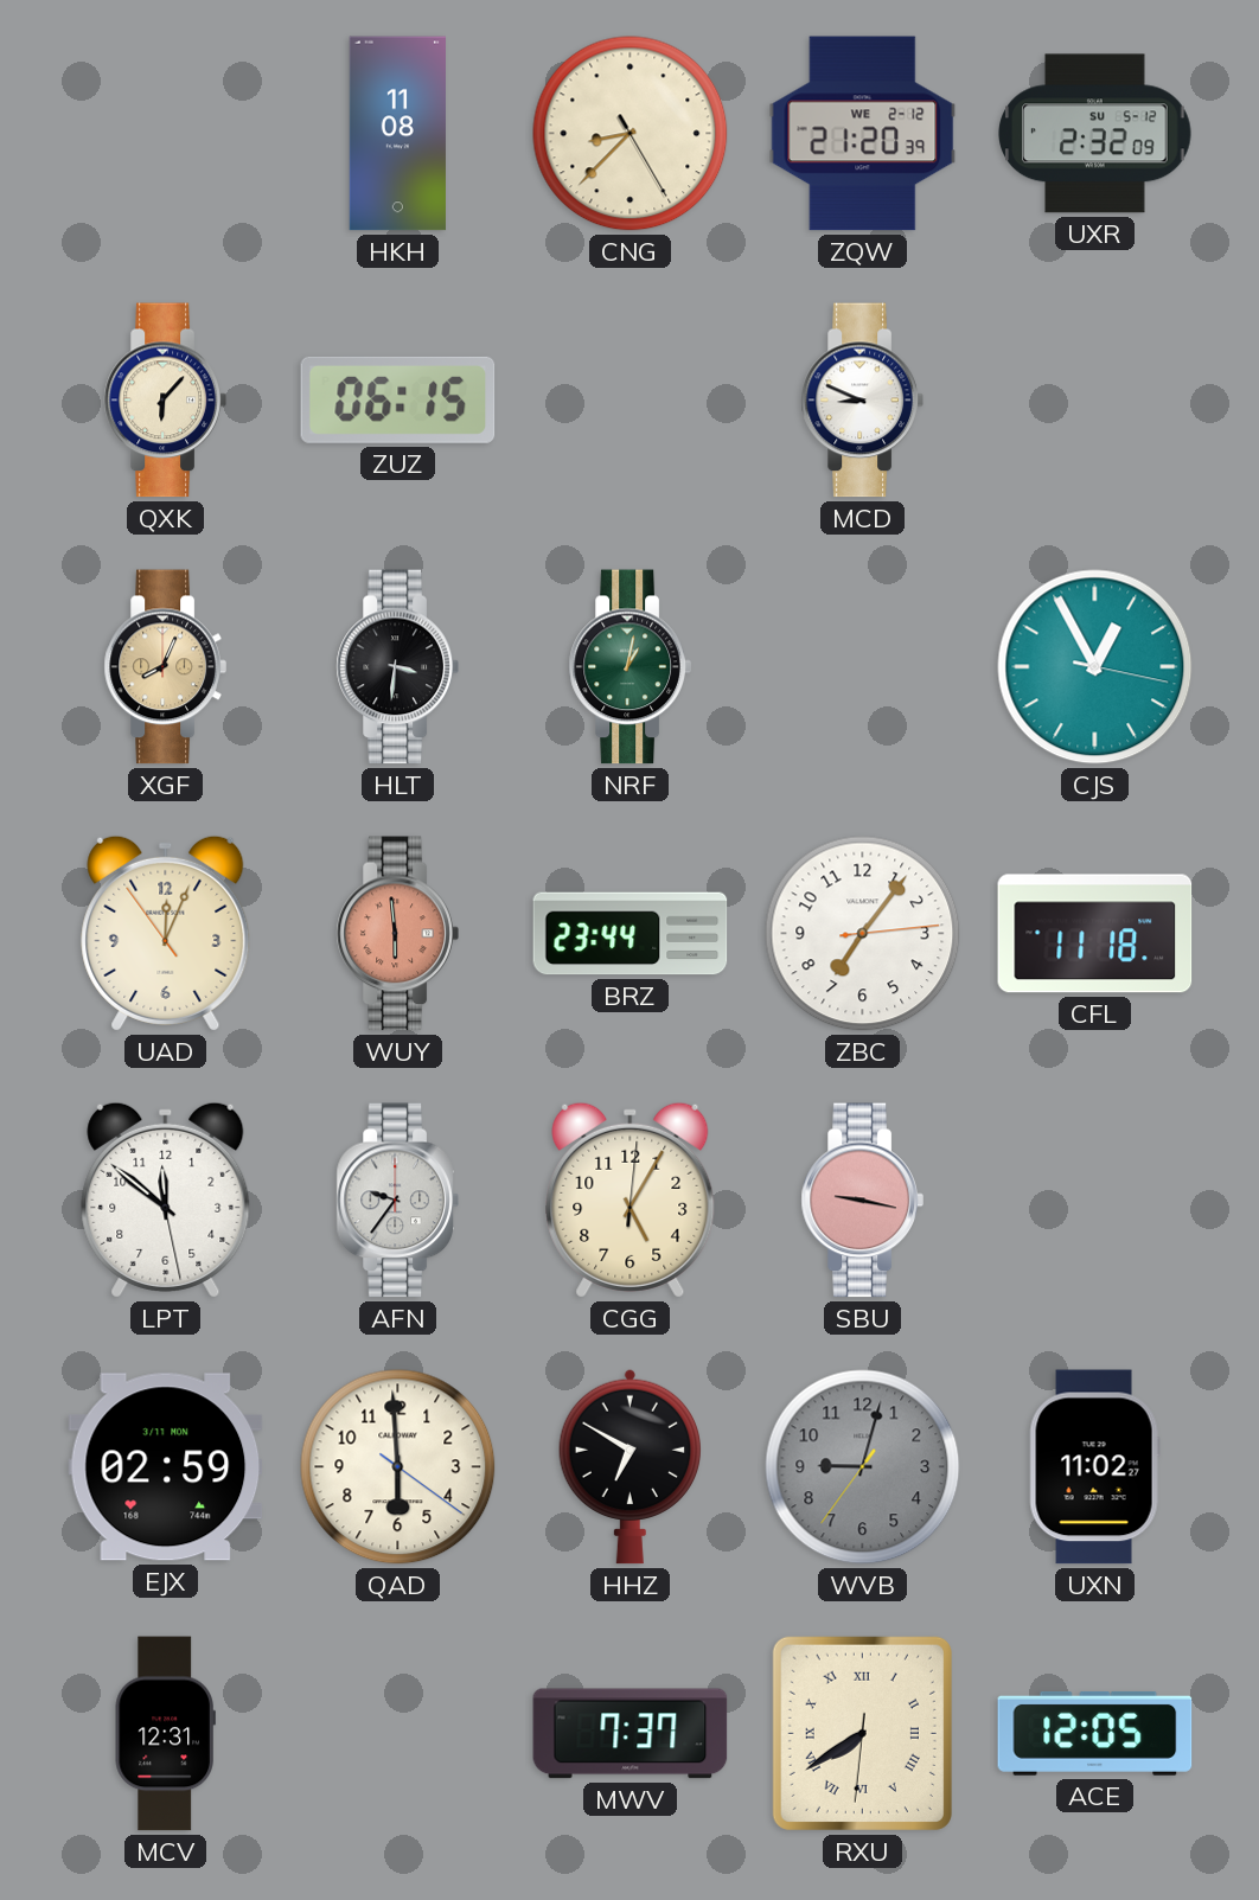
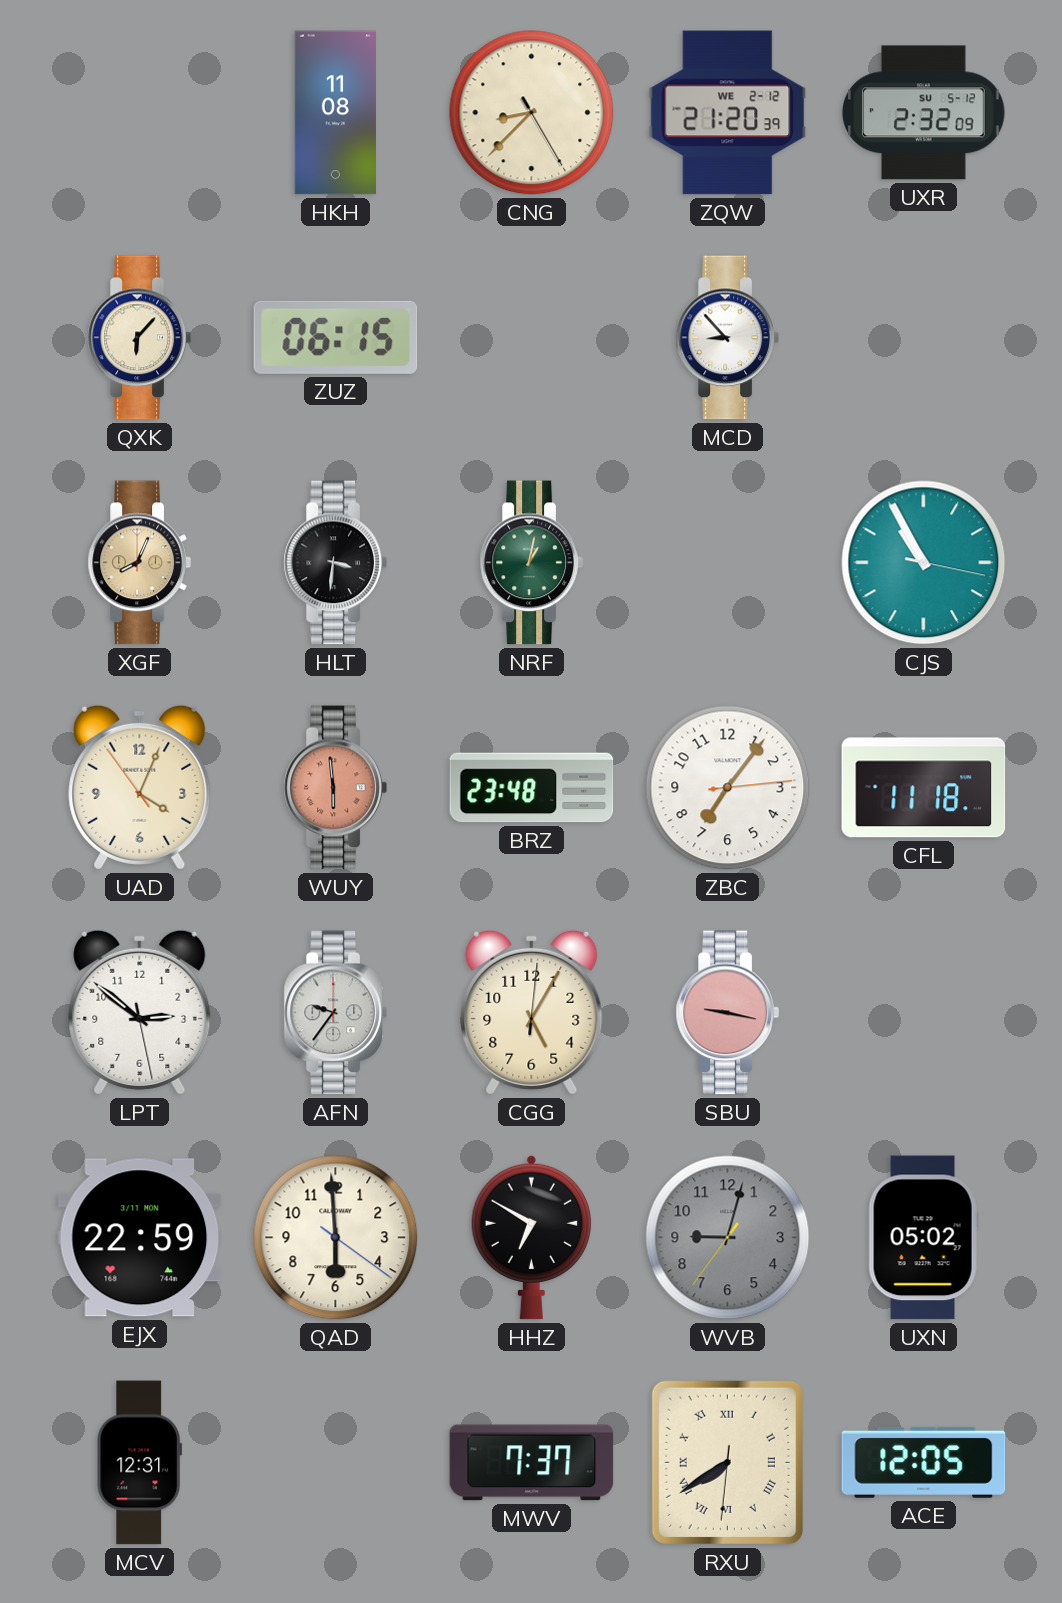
MCD: 8:49 -> 8:53
CJS: 12:55 -> 10:55
UAD: 12:03 -> 4:03
BRZ: 23:44 -> 23:48
LPT: 11:51 -> 2:51
EJX: 02:59 -> 22:59
UXN: 11:02 -> 05:02
